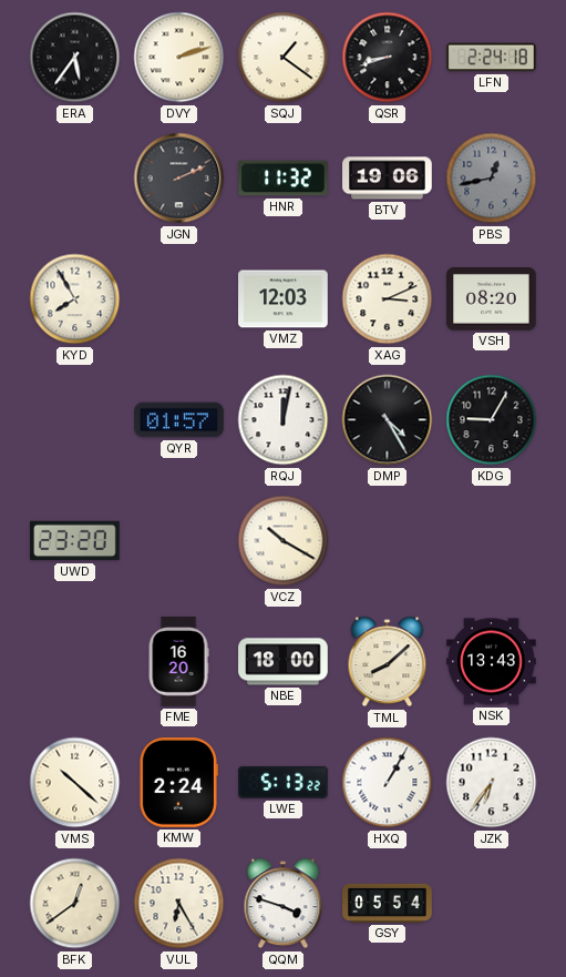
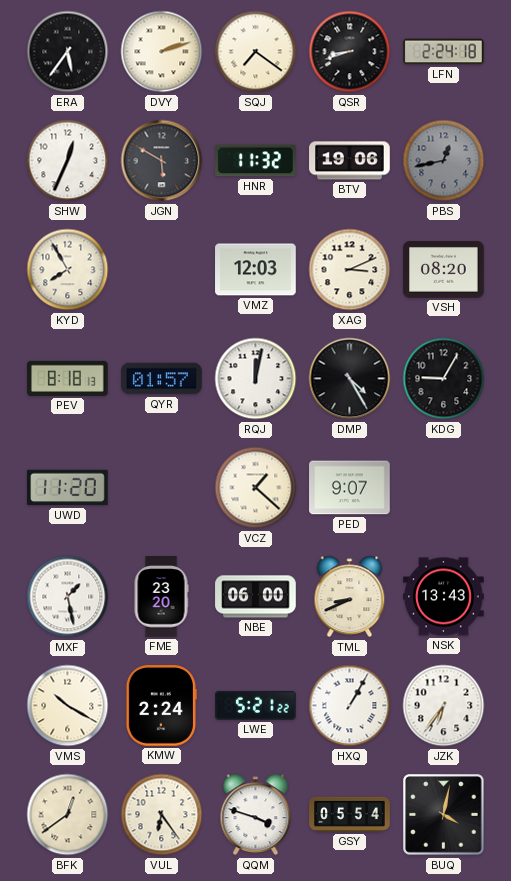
SQJ: 1:21 -> 7:21
SHW: none -> 12:34
JGN: 2:11 -> 5:50
PEV: none -> 8:18
UWD: 23:20 -> 11:20
VCZ: 10:20 -> 1:22
PED: none -> 9:07
MXF: none -> 1:28
FME: 16:20 -> 23:20
NBE: 18:00 -> 06:00
TML: 8:08 -> 8:41
VMS: 10:22 -> 10:20
LWE: 5:13 -> 5:21
VUL: 6:25 -> 6:24
BUQ: none -> 4:02
